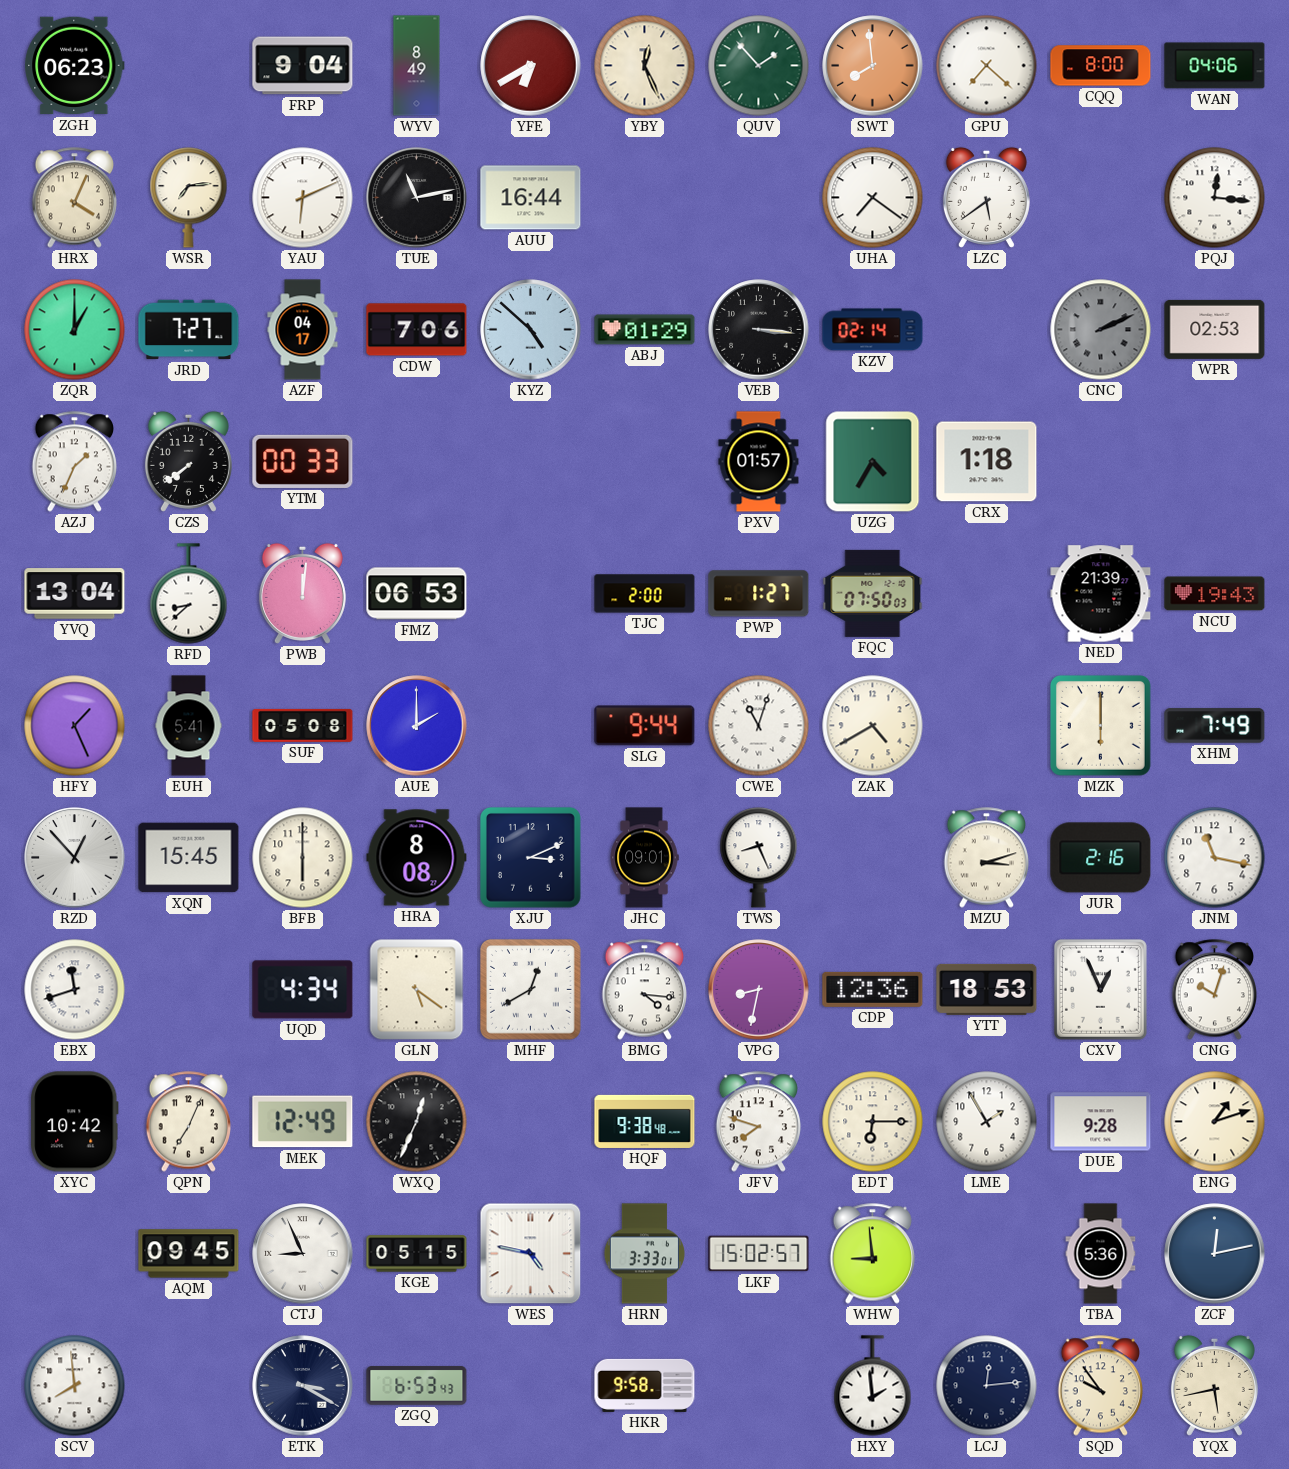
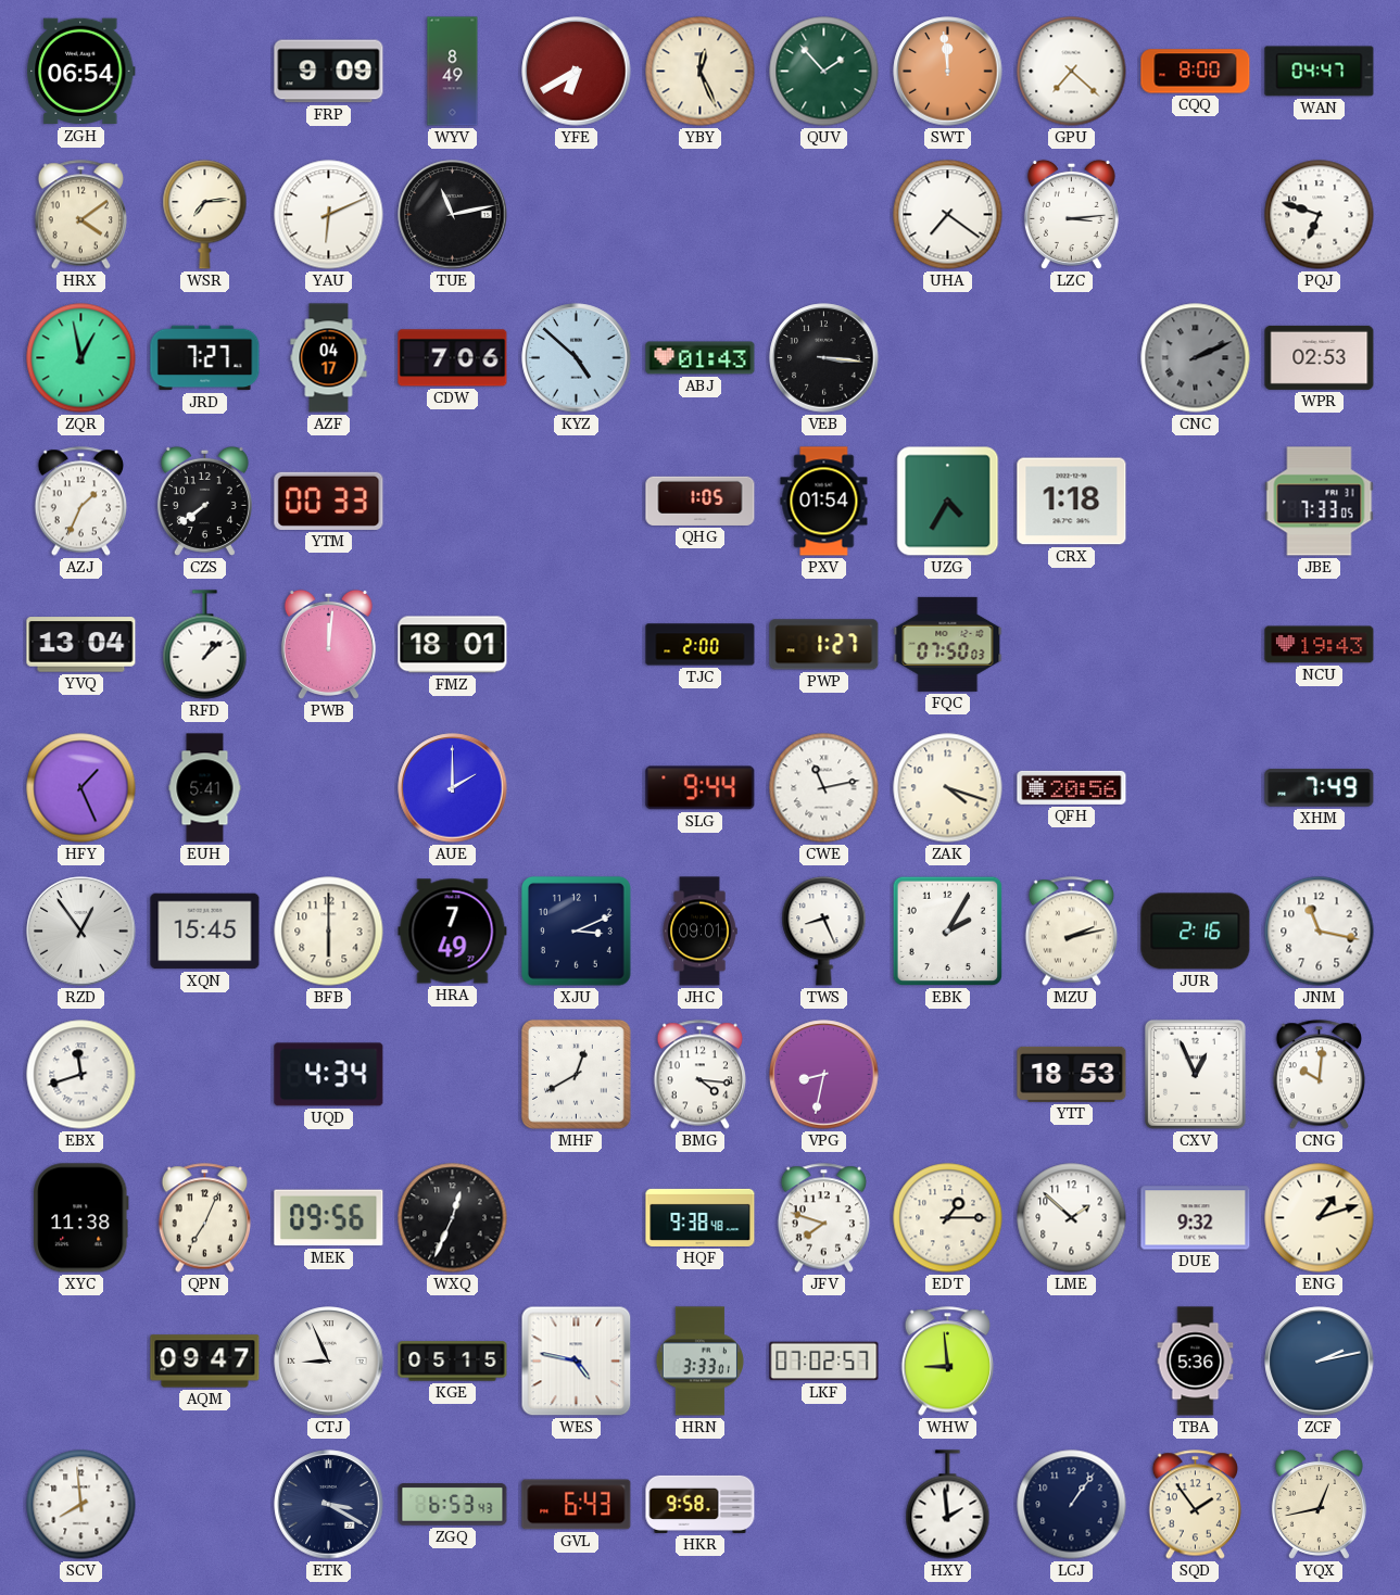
ZGH: 06:23 -> 06:54
FRP: 9:04 -> 9:09
SWT: 7:59 -> 11:59
WAN: 04:06 -> 04:47
HRX: 4:04 -> 4:09
AUU: 16:44 -> none
LZC: 5:39 -> 3:14
PQJ: 12:16 -> 6:48
ZQR: 1:00 -> 12:58
ABJ: 01:29 -> 01:43
KZV: 02:14 -> none
QHG: none -> 1:05
PXV: 01:57 -> 01:54
JBE: none -> 7:33
RFD: 8:38 -> 1:08
FMZ: 06:53 -> 18:01
NED: 21:39 -> none
SUF: 05:08 -> none
CWE: 11:03 -> 11:13
ZAK: 4:40 -> 4:18
QFH: none -> 20:56
MZK: 6:00 -> none
RZD: 12:53 -> 12:54
HRA: 8:08 -> 7:49
EBK: none -> 2:05
MZU: 3:12 -> 2:13
GLN: 5:21 -> none
CDP: 12:36 -> none
CNG: 10:03 -> 10:01
XYC: 10:42 -> 11:38
MEK: 12:49 -> 09:56
EDT: 6:15 -> 1:15
LME: 1:55 -> 1:52
DUE: 9:28 -> 9:32
AQM: 09:45 -> 09:47
LKF: 15:02 -> 07:02
ZCF: 12:13 -> 2:13
GVL: none -> 6:43
LCJ: 12:14 -> 1:06
SQD: 9:54 -> 1:54
YQX: 5:43 -> 12:43
